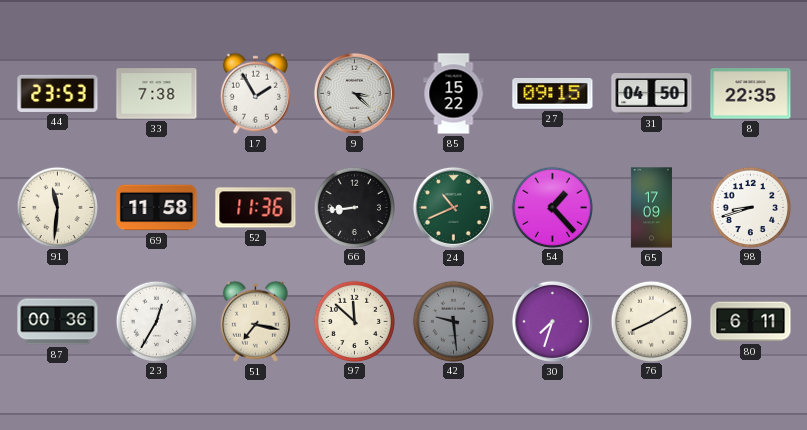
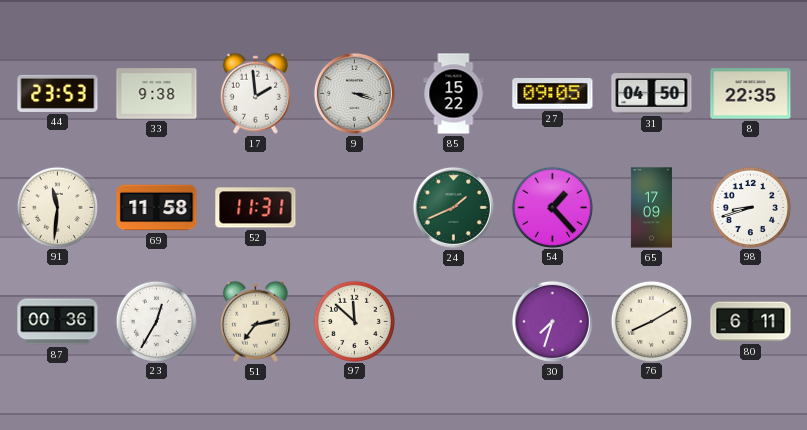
33: 7:38 -> 9:38
17: 1:55 -> 1:59
9: 3:22 -> 3:18
27: 09:15 -> 09:05
52: 11:36 -> 11:31
66: 8:44 -> none
24: 10:41 -> 1:41
51: 7:17 -> 7:13
42: 9:29 -> none
